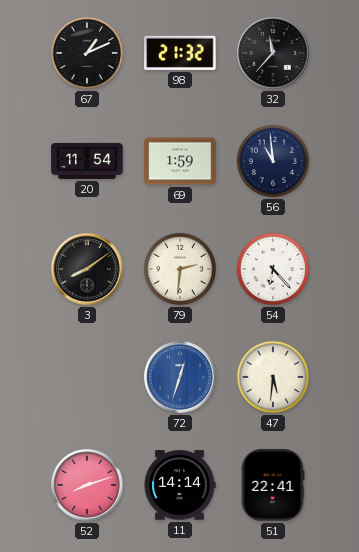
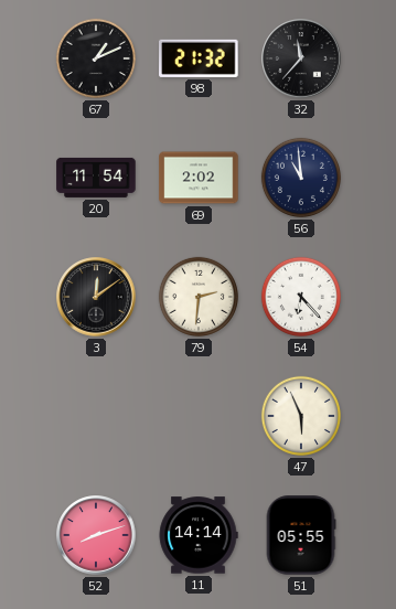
69: 1:59 -> 2:02
3: 8:09 -> 12:09
72: 12:33 -> none
47: 5:31 -> 5:56
51: 22:41 -> 05:55
